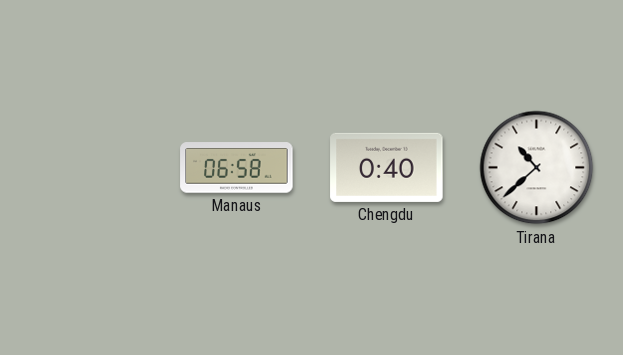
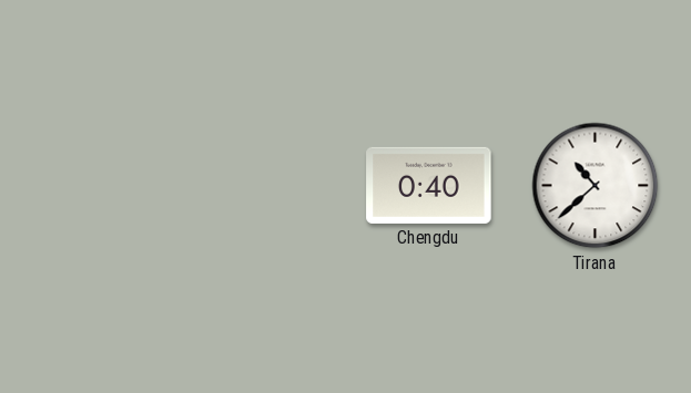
Manaus: 06:58 -> none
